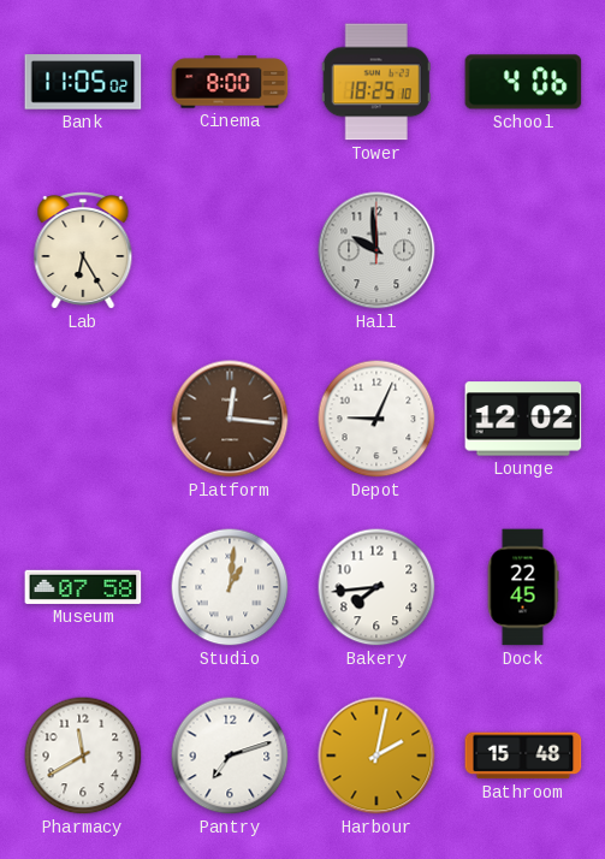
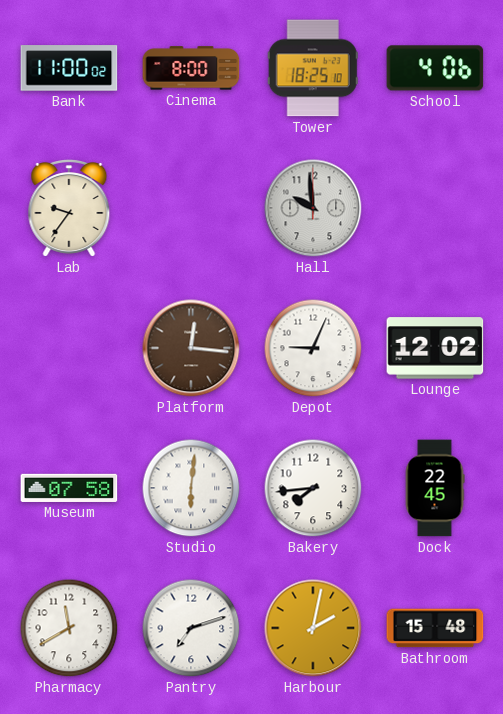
Bank: 11:05 -> 11:00
Lab: 6:25 -> 9:36
Studio: 1:01 -> 6:01
